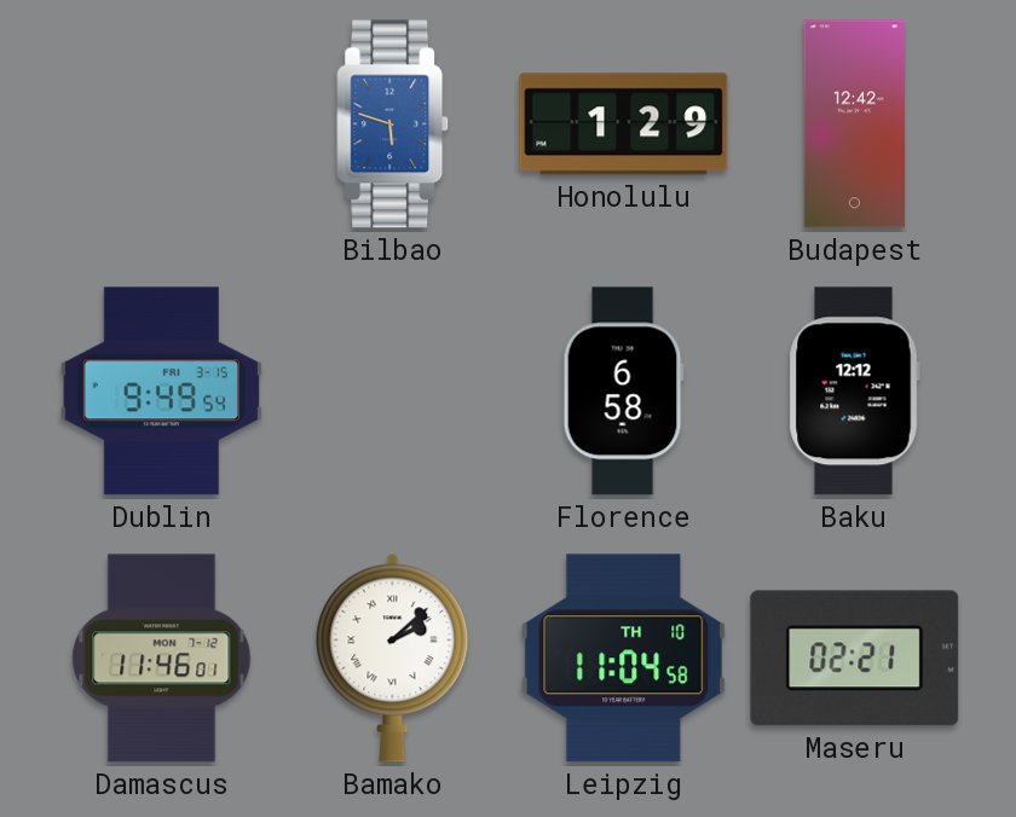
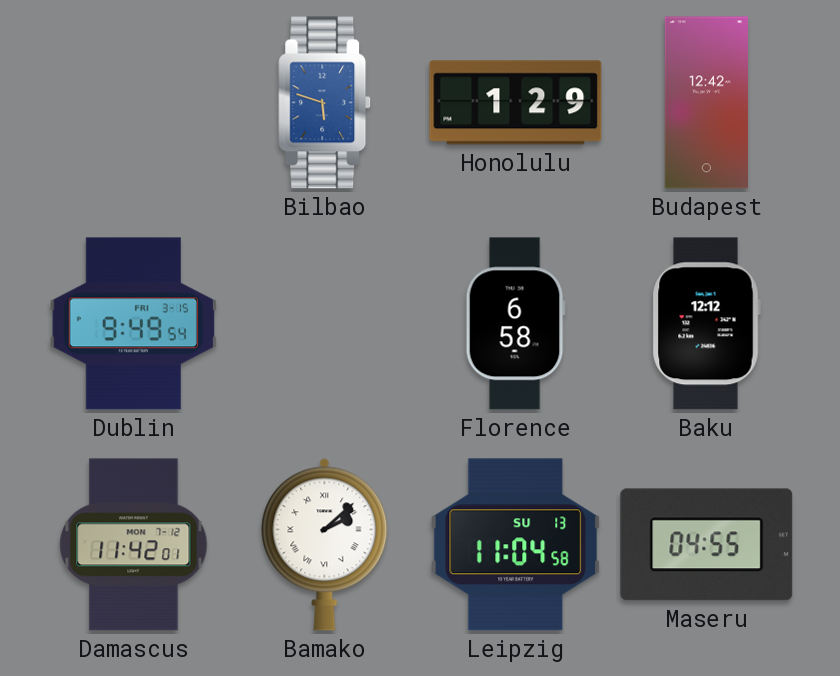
Damascus: 11:46 -> 11:42
Leipzig date: TH 10 -> SU 13
Maseru: 02:21 -> 04:55
